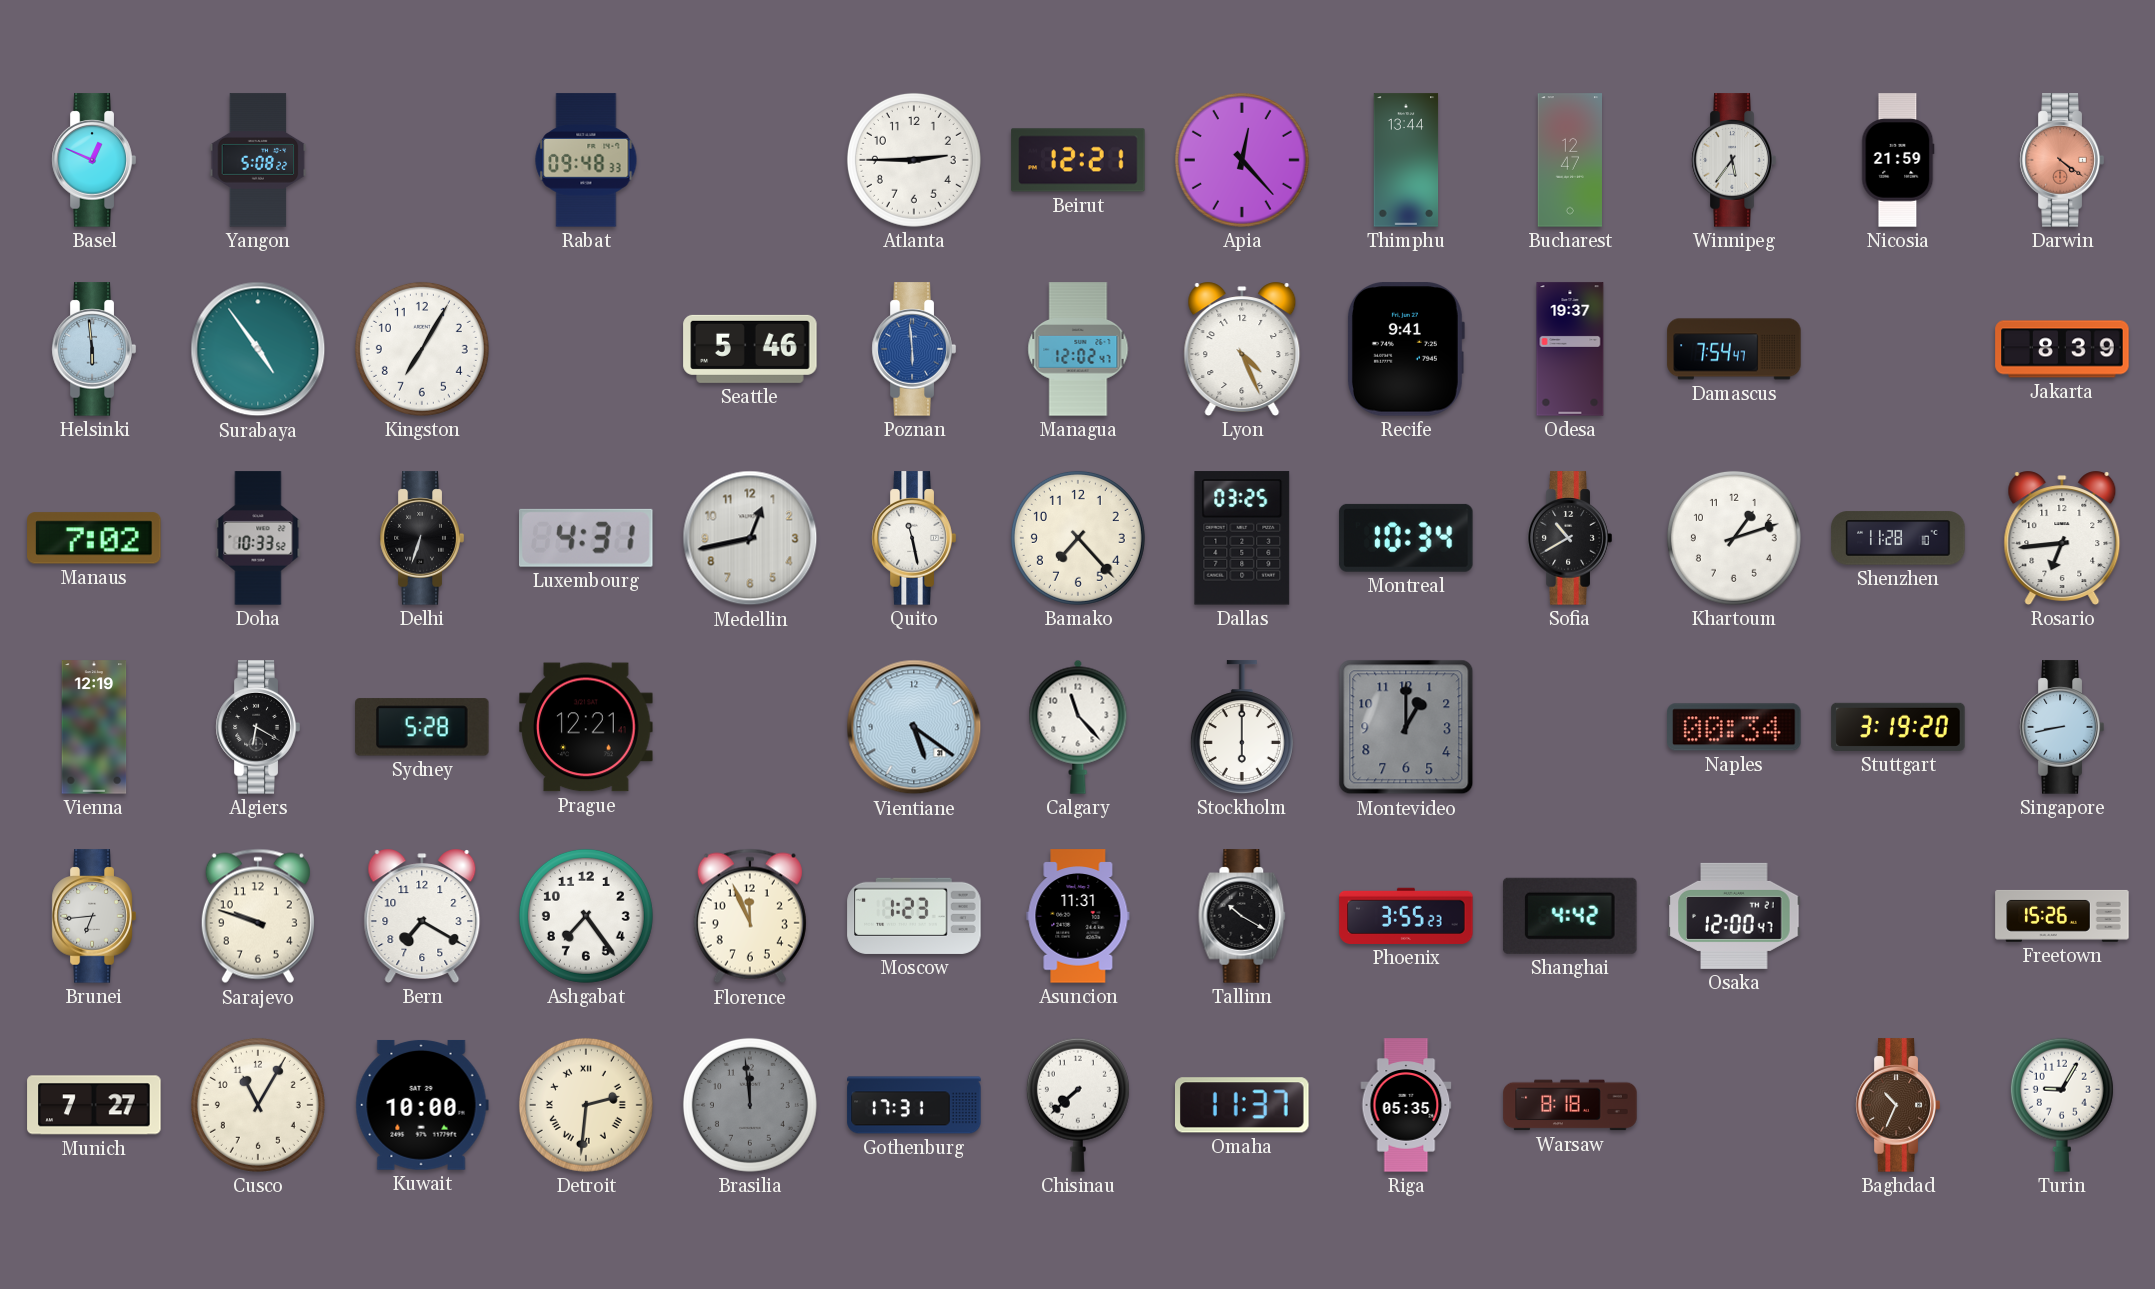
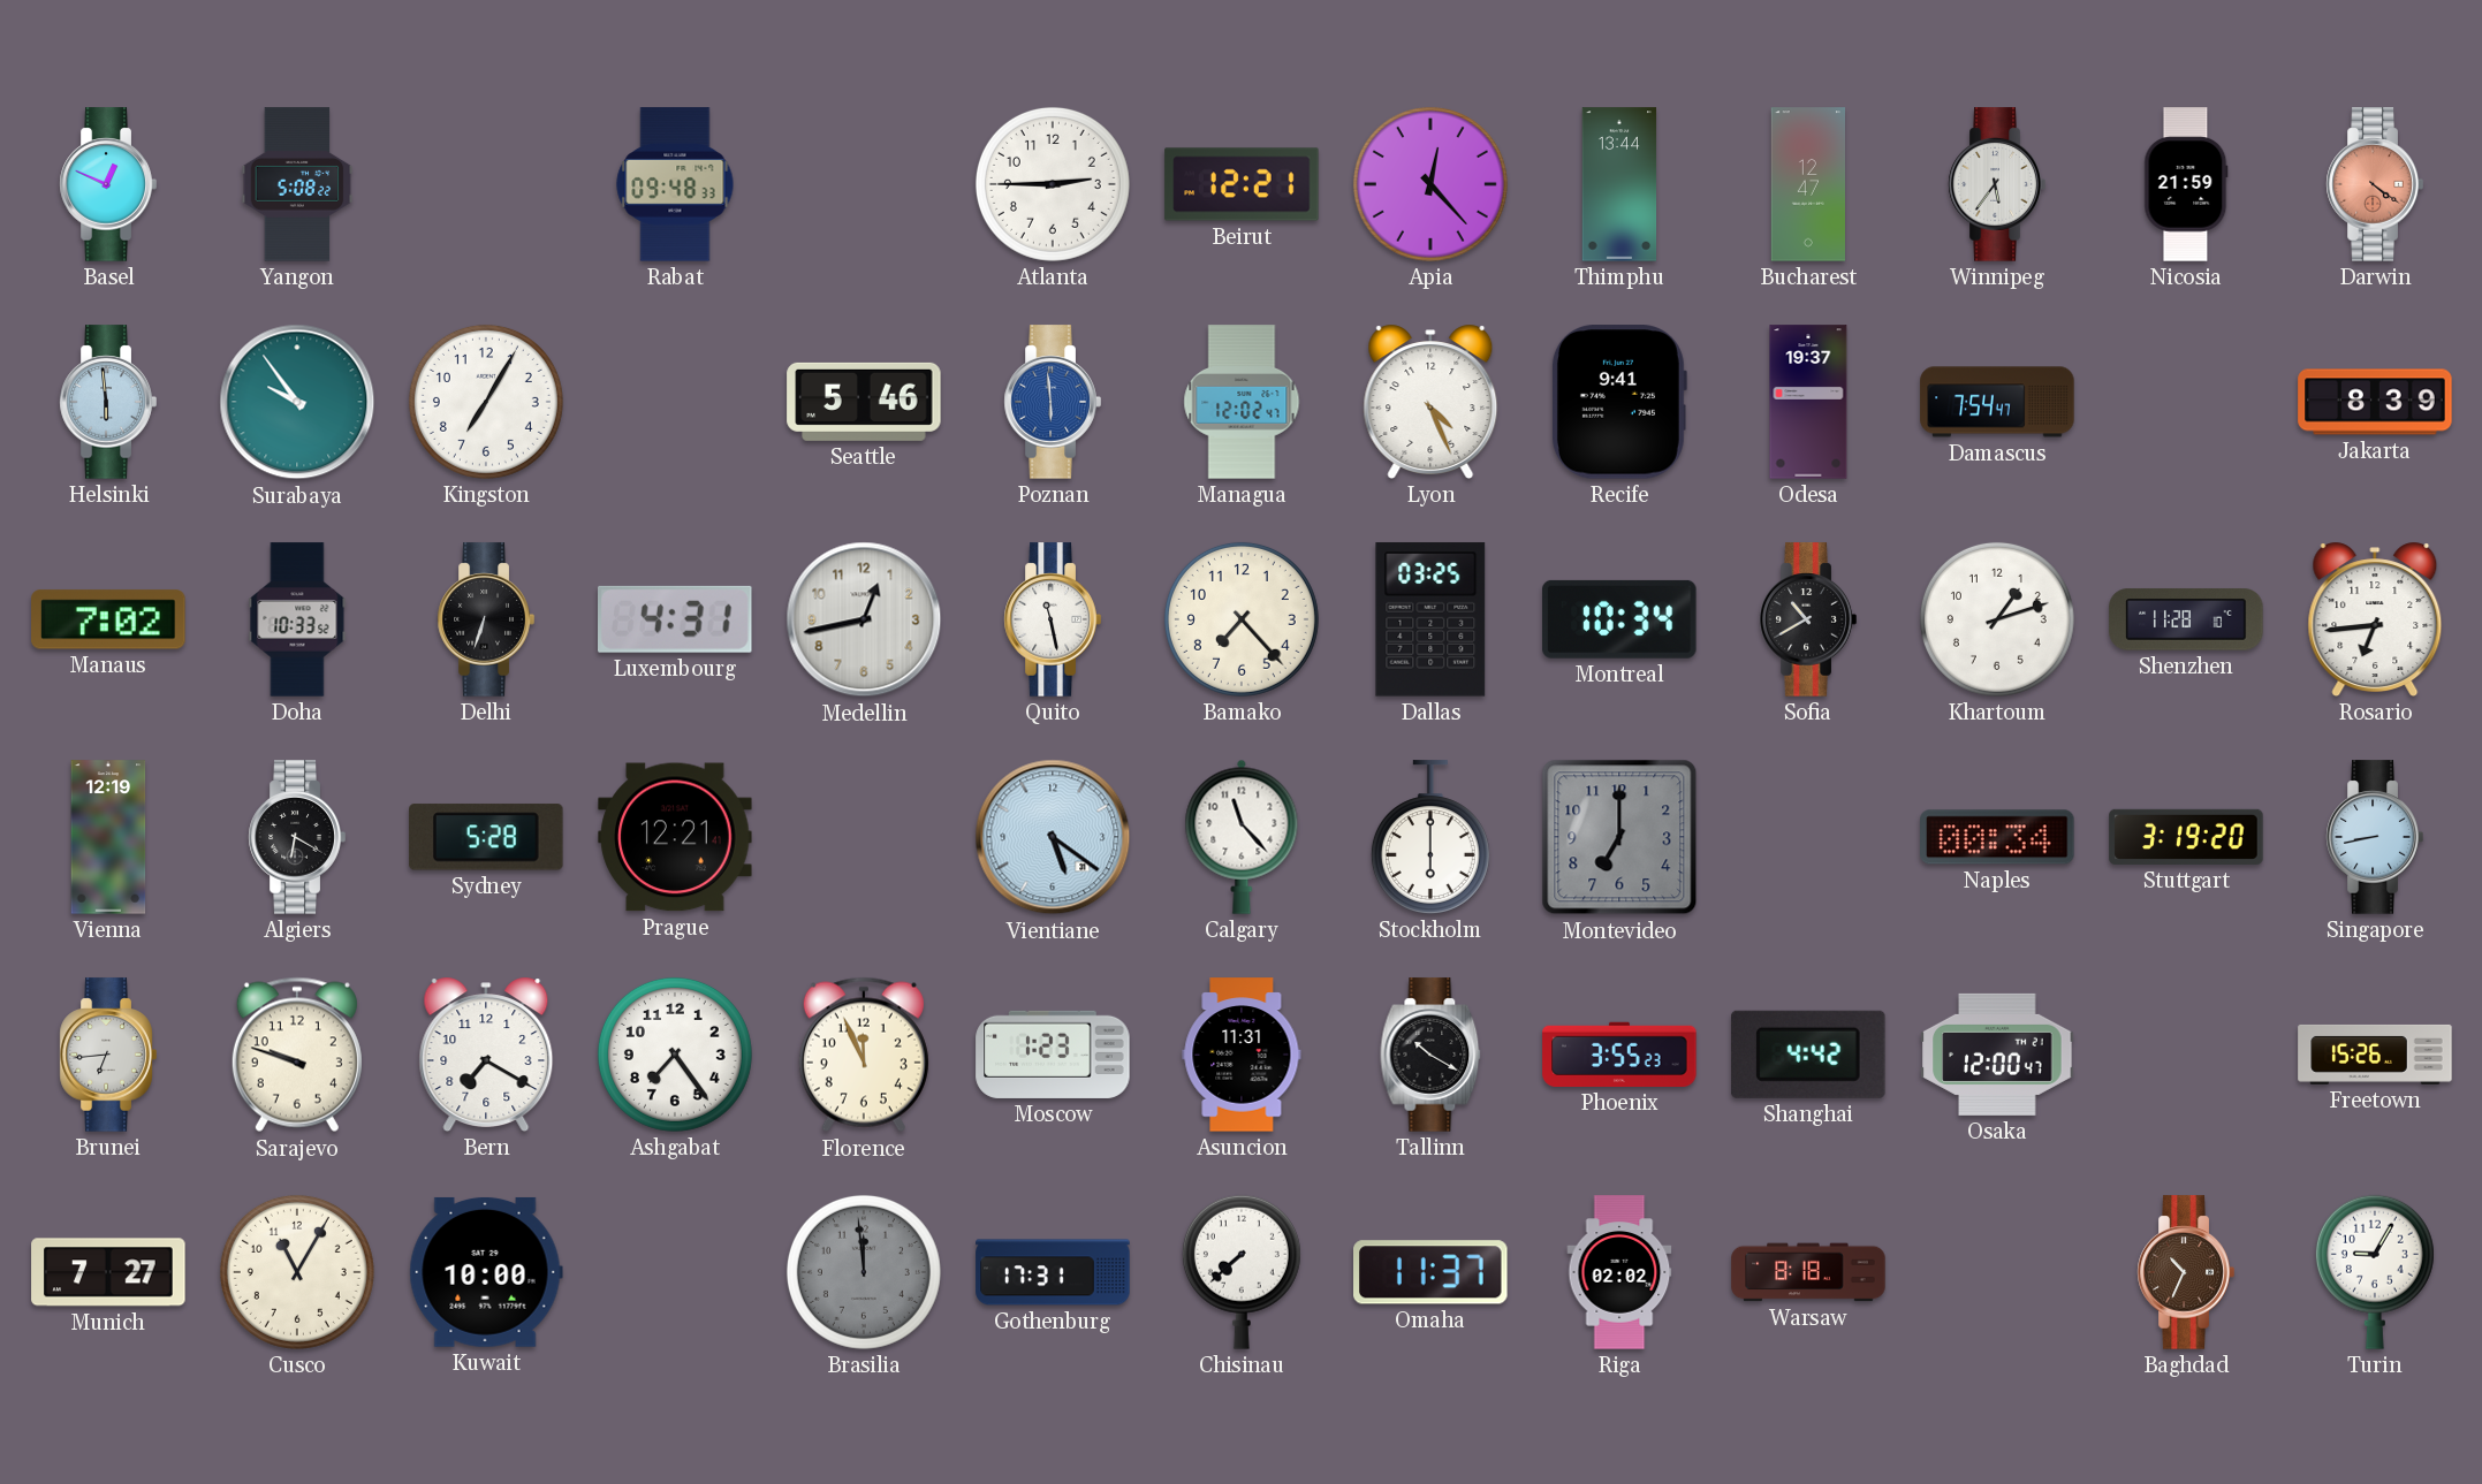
Surabaya: 4:54 -> 9:54
Montevideo: 1:00 -> 7:00
Detroit: 2:31 -> none
Riga: 05:35 -> 02:02
